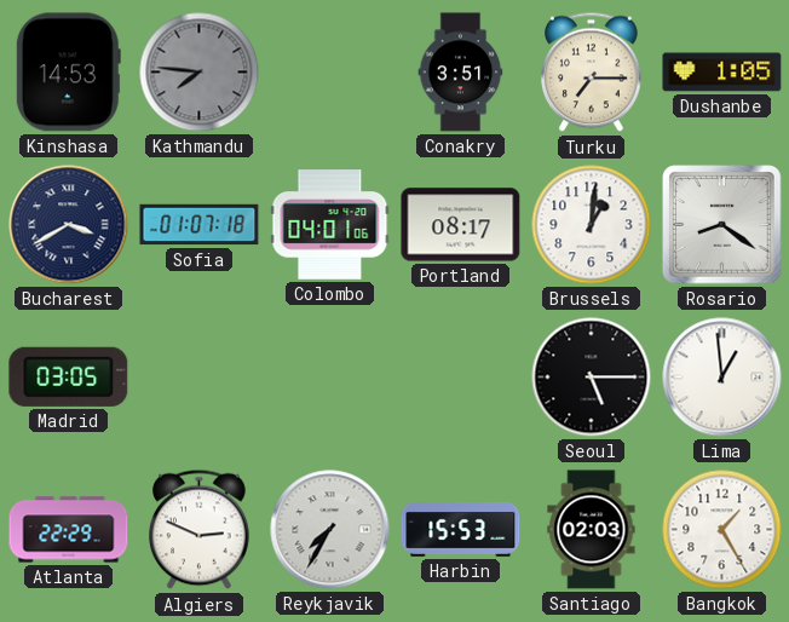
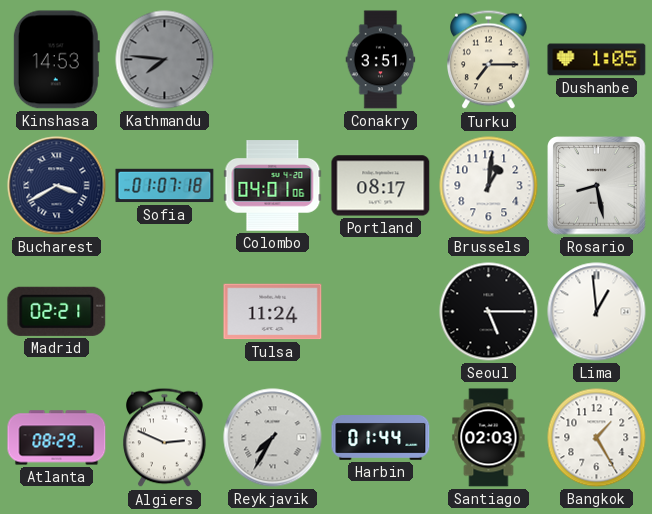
Rosario: 8:21 -> 8:28
Madrid: 03:05 -> 02:21
Tulsa: none -> 11:24
Atlanta: 22:29 -> 08:29
Harbin: 15:53 -> 01:44
